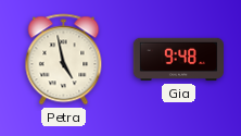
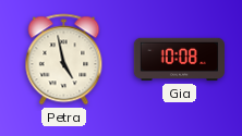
Gia: 9:48 -> 10:08
